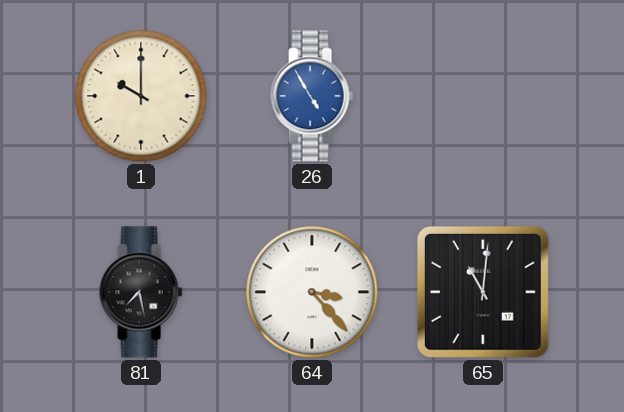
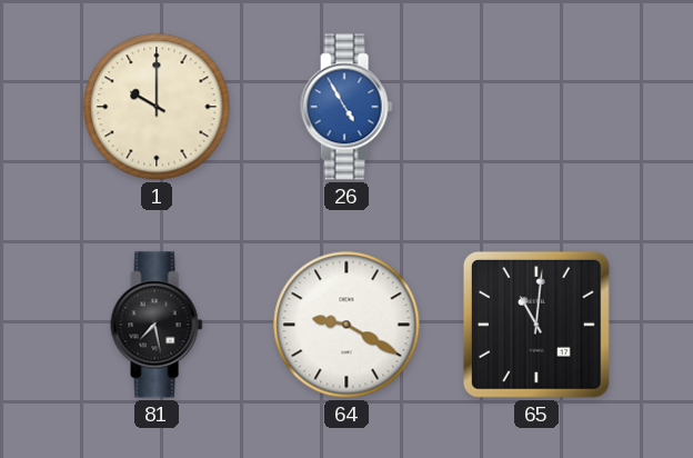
64: 3:23 -> 9:20
